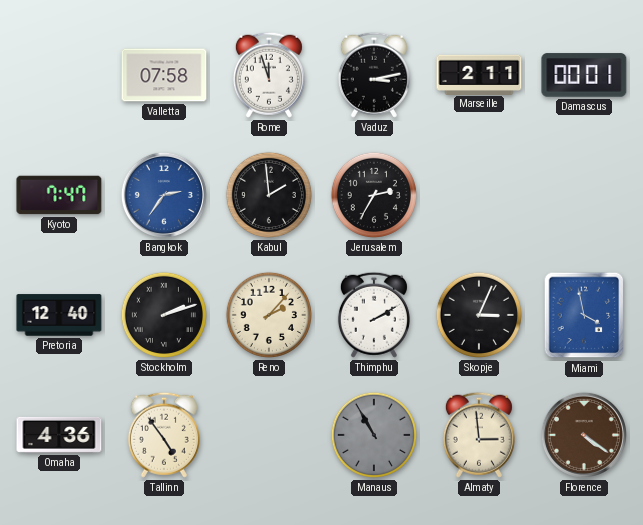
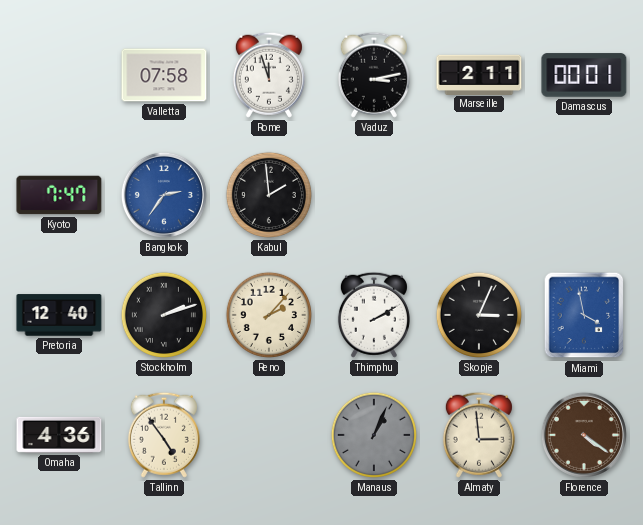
Jerusalem: 2:35 -> none
Manaus: 10:55 -> 1:04
